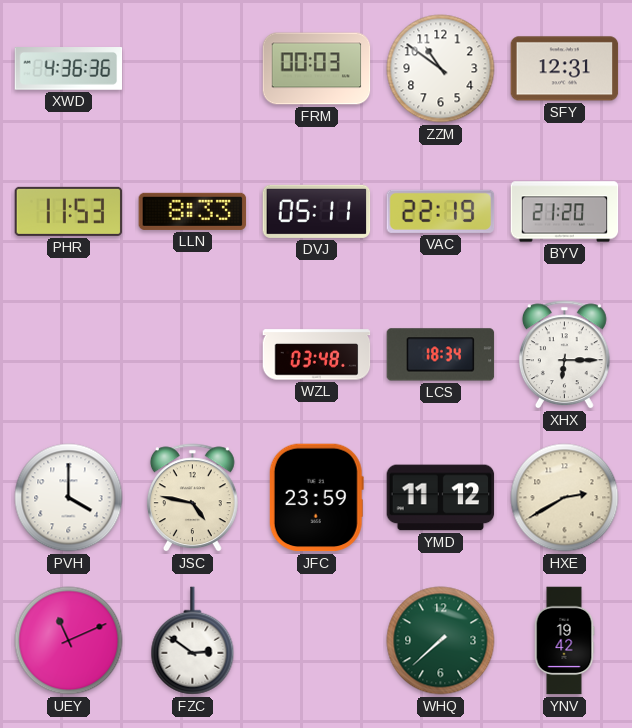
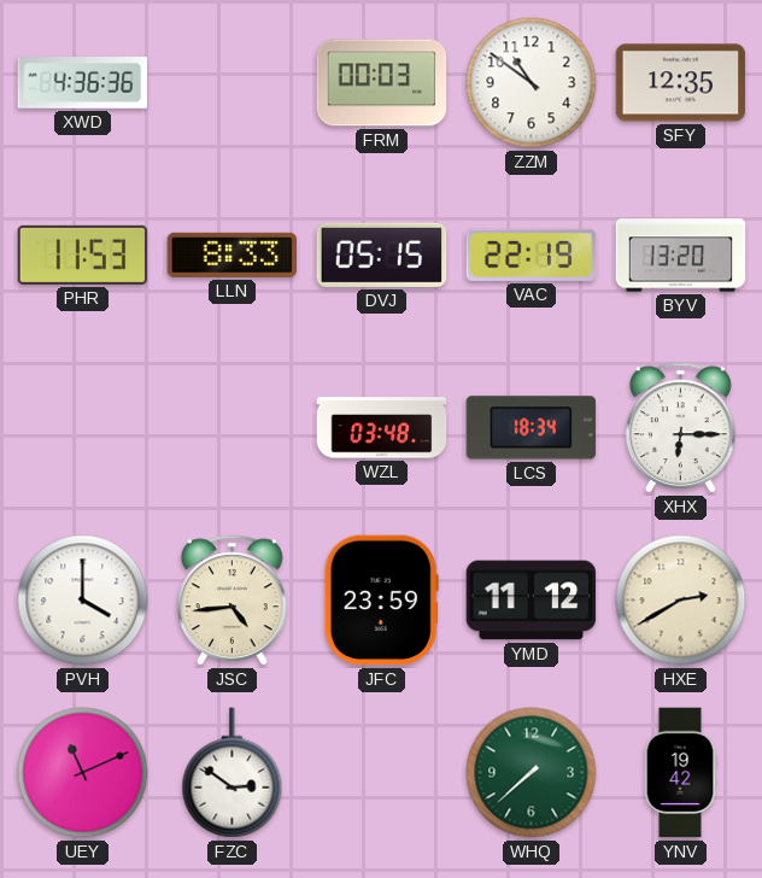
SFY: 12:31 -> 12:35
DVJ: 05:11 -> 05:15
BYV: 21:20 -> 13:20
JSC: 4:47 -> 4:44
